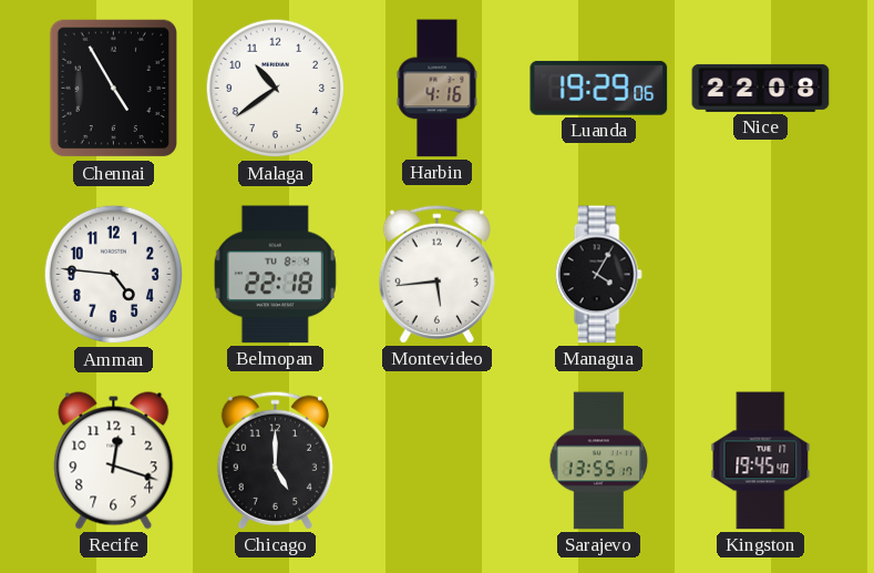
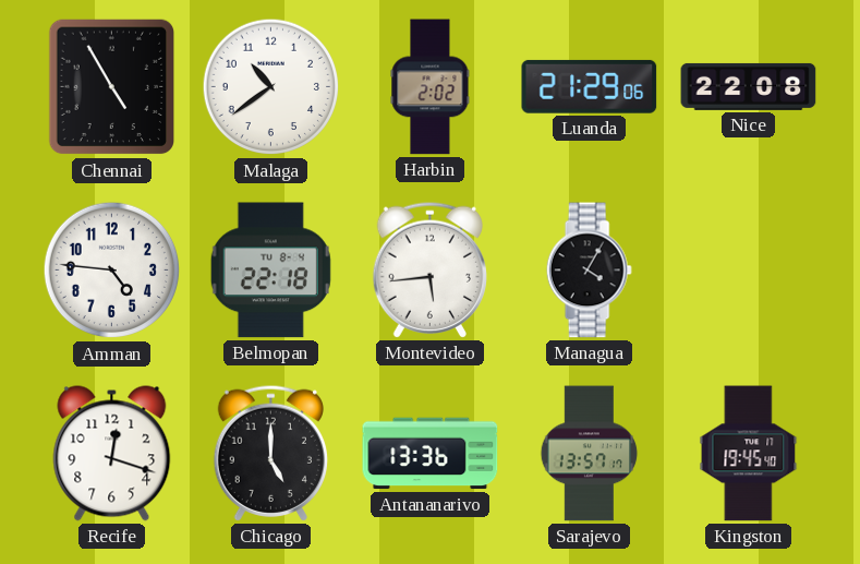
Harbin: 4:16 -> 2:02
Luanda: 19:29 -> 21:29
Antananarivo: none -> 13:36
Sarajevo: 13:55 -> 13:57
